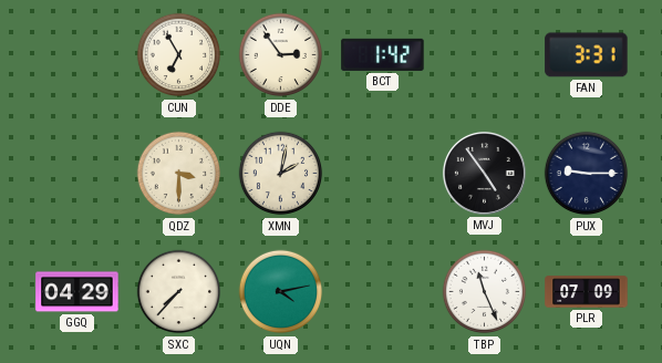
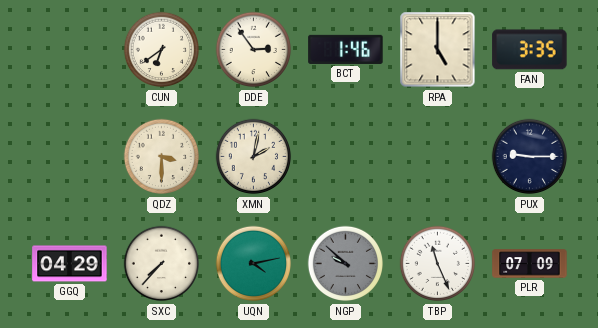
CUN: 6:55 -> 6:39
BCT: 1:42 -> 1:46
RPA: none -> 5:00
FAN: 3:31 -> 3:35
MVJ: 4:54 -> none
NGP: none -> 9:52
